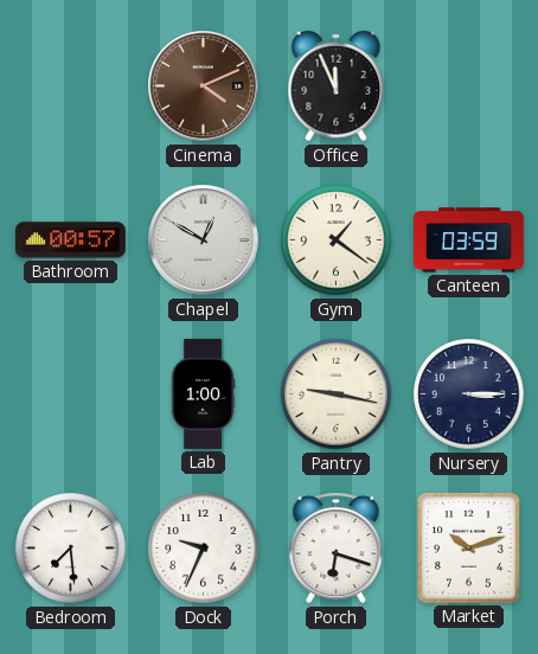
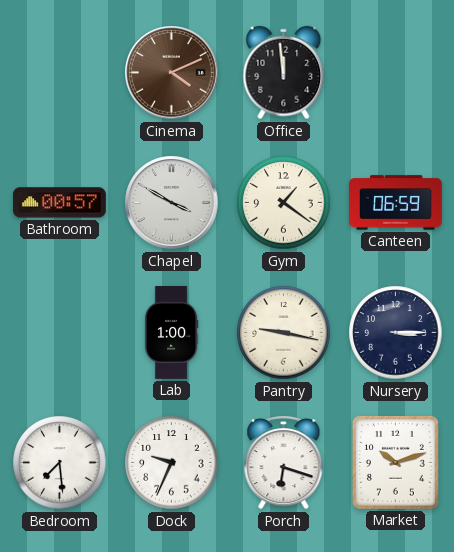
Office: 11:56 -> 11:59
Chapel: 12:50 -> 3:50
Canteen: 03:59 -> 06:59
